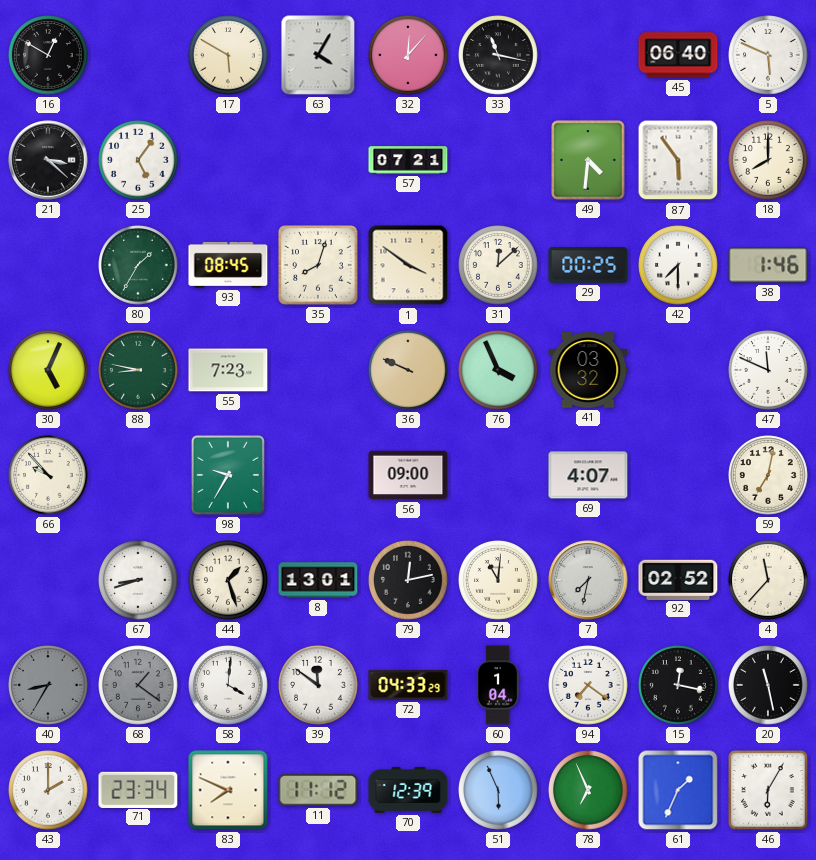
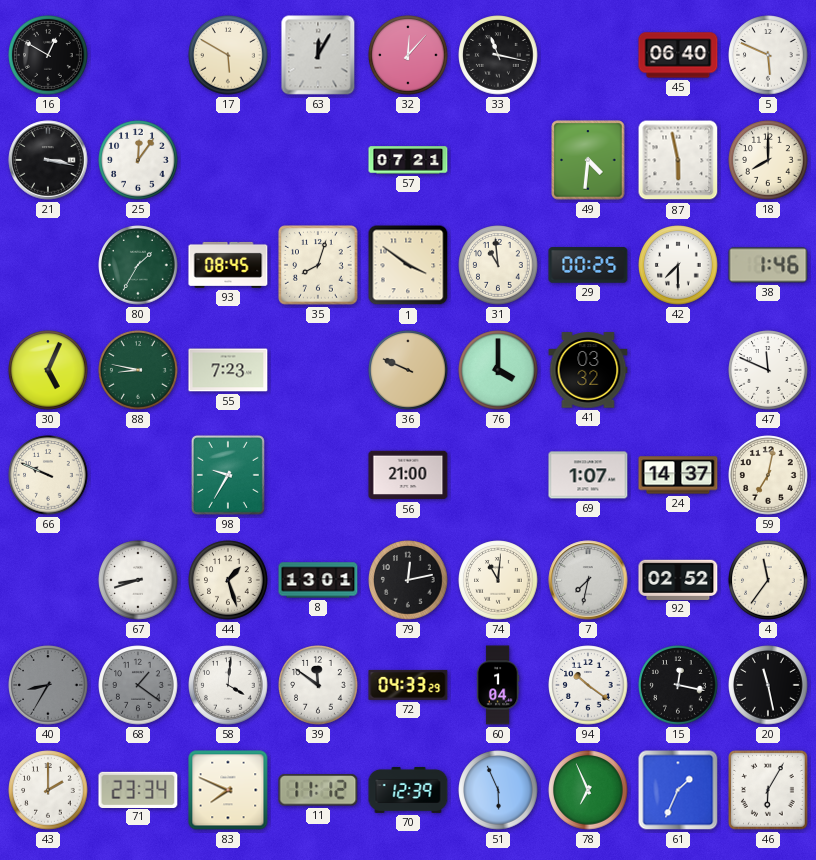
63: 4:05 -> 12:05
21: 3:22 -> 3:17
25: 5:06 -> 12:06
87: 5:54 -> 5:58
31: 12:08 -> 10:59
76: 3:56 -> 4:00
66: 9:53 -> 9:49
56: 09:00 -> 21:00
69: 4:07 -> 1:07
24: none -> 14:37
4: 11:37 -> 11:36
94: 7:21 -> 10:21
